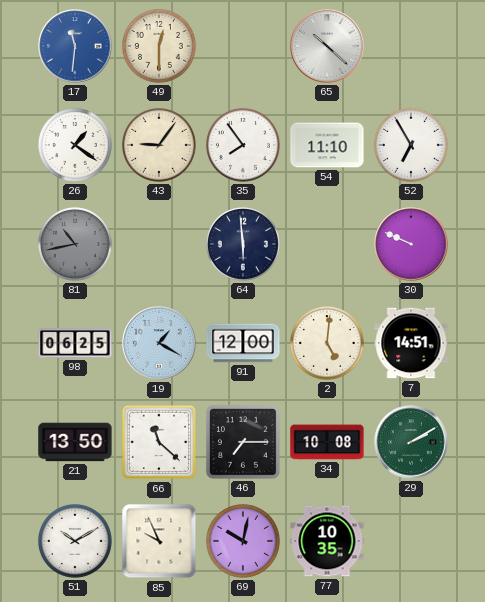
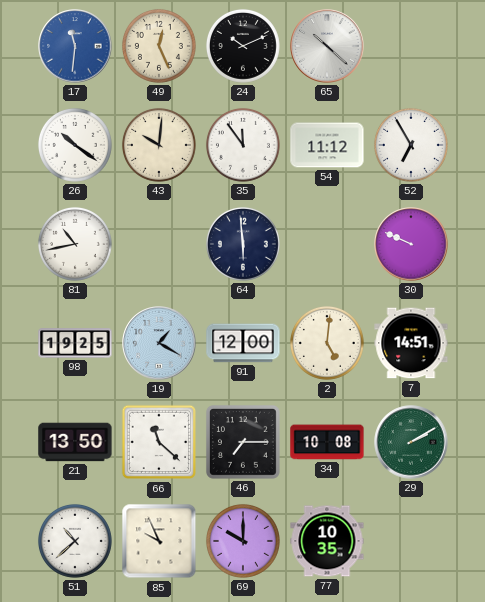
49: 12:30 -> 12:26
24: none -> 10:11
26: 1:21 -> 10:21
43: 9:06 -> 10:01
35: 7:54 -> 11:54
54: 11:10 -> 11:12
81 dial: grey -> white
98: 06:25 -> 19:25
51: 10:10 -> 10:38
69: 10:02 -> 10:00
